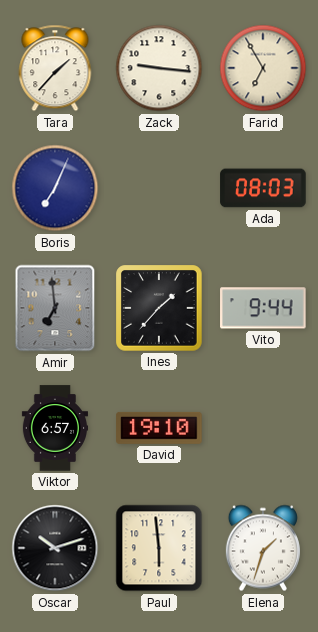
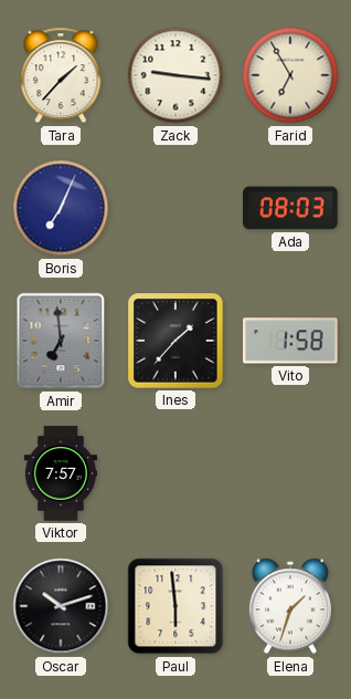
Vito: 9:44 -> 1:58
Viktor: 6:57 -> 7:57
David: 19:10 -> none
